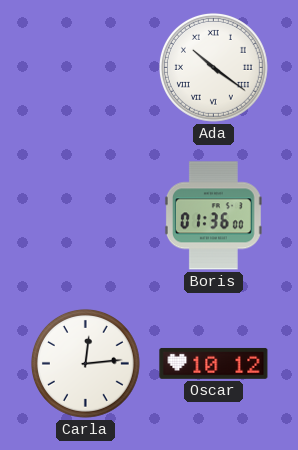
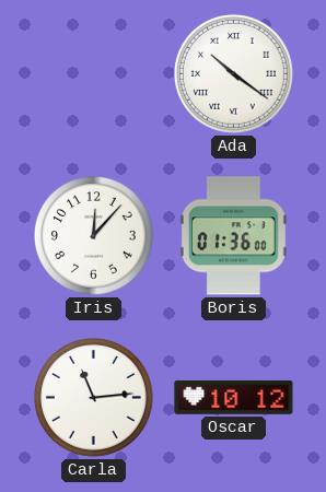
Iris: none -> 12:07
Carla: 12:14 -> 11:14
